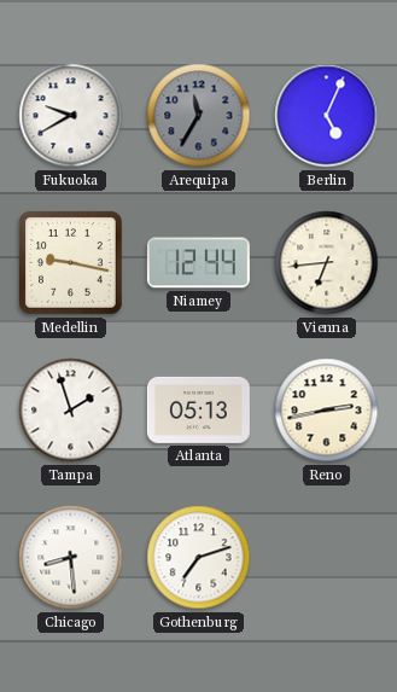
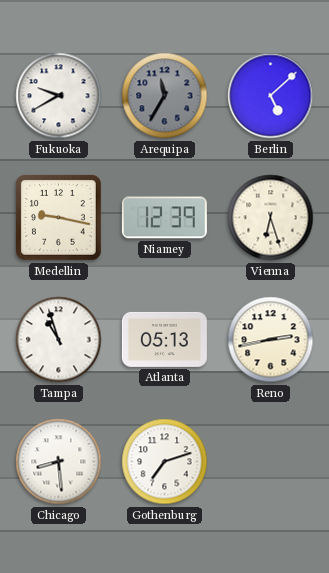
Berlin: 5:04 -> 5:08
Niamey: 12:44 -> 12:39
Vienna: 6:44 -> 6:27
Tampa: 1:57 -> 10:57
